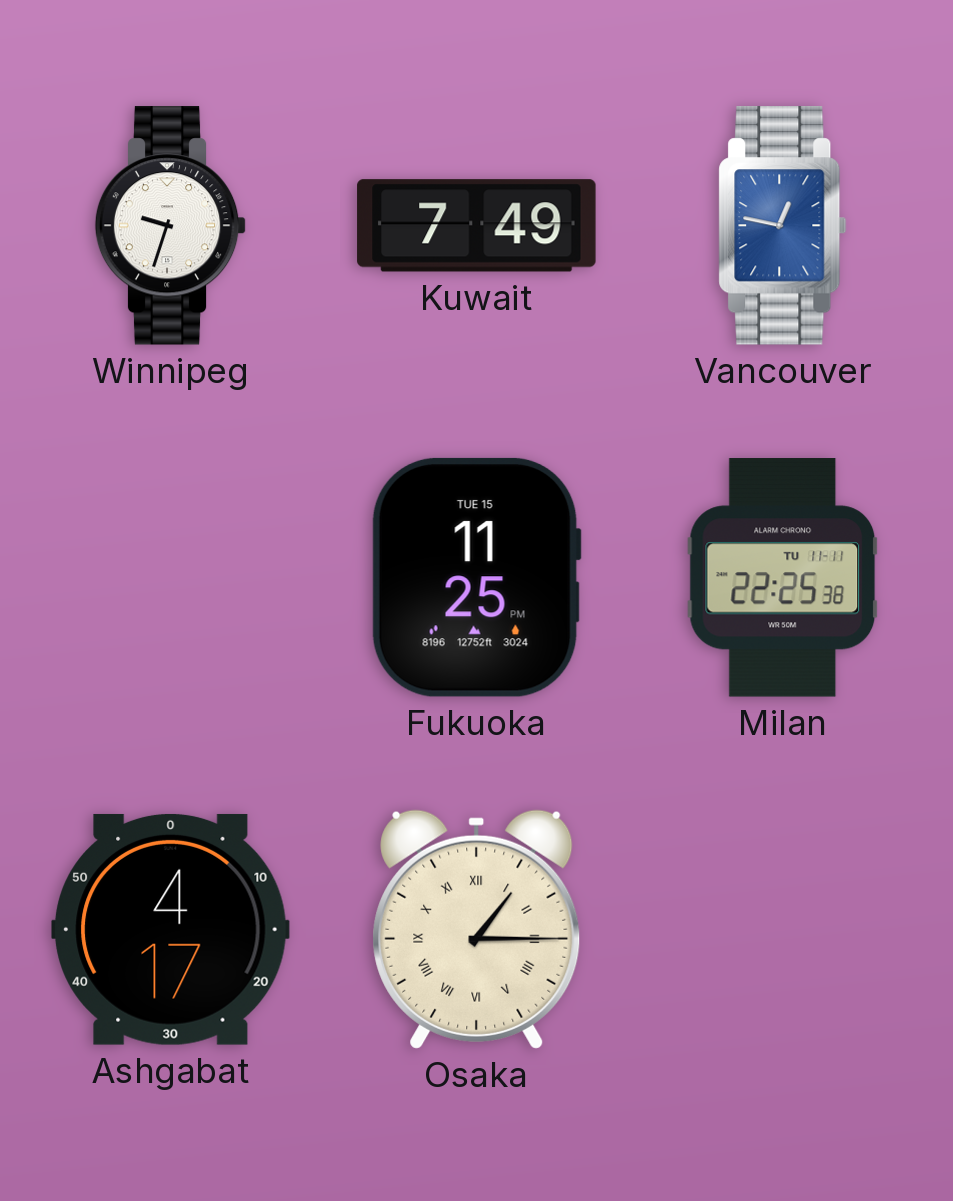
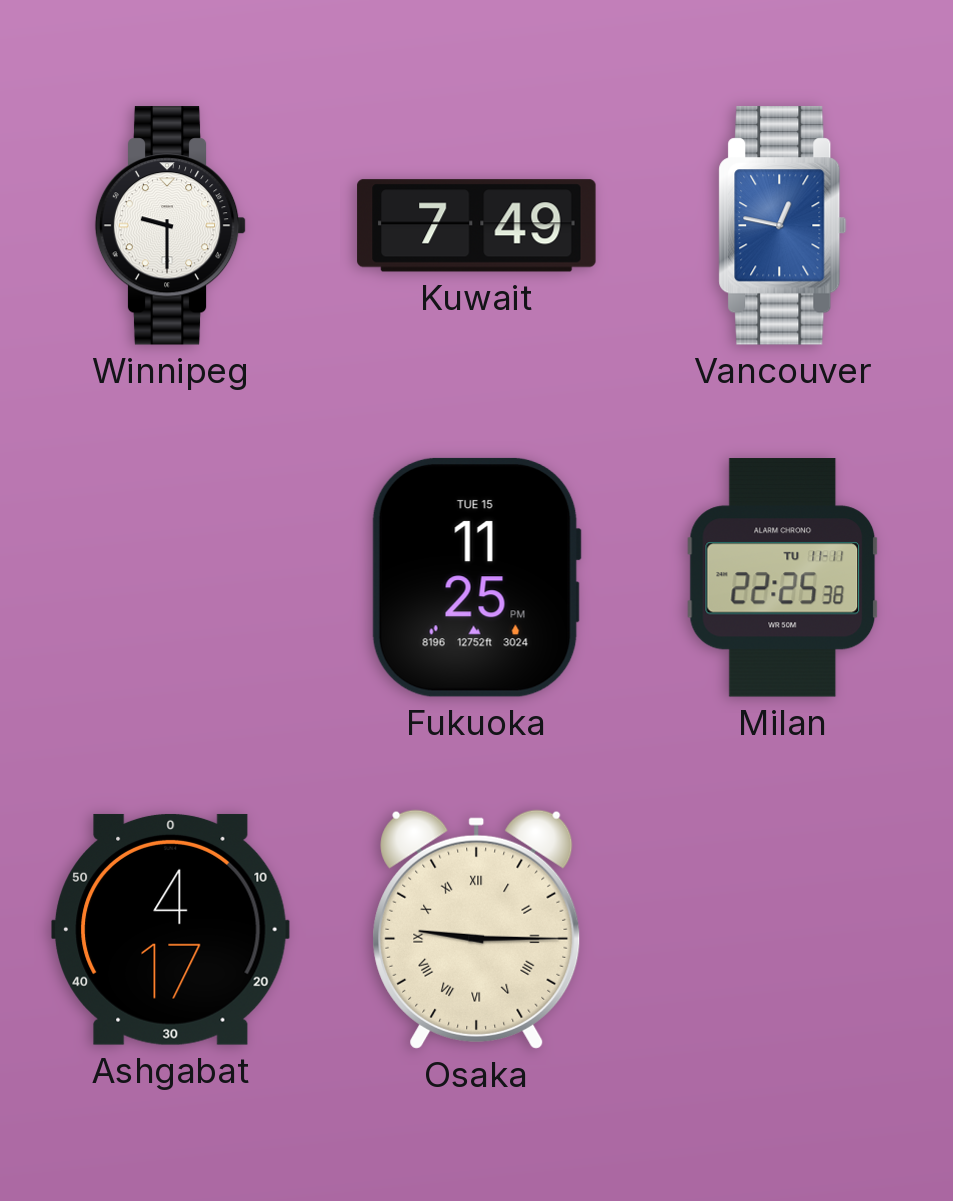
Winnipeg: 9:33 -> 9:30
Osaka: 1:15 -> 9:15
